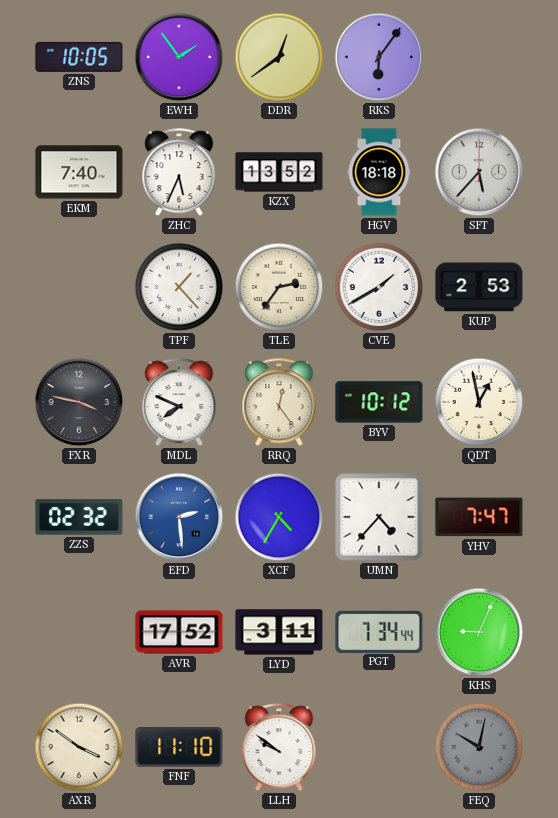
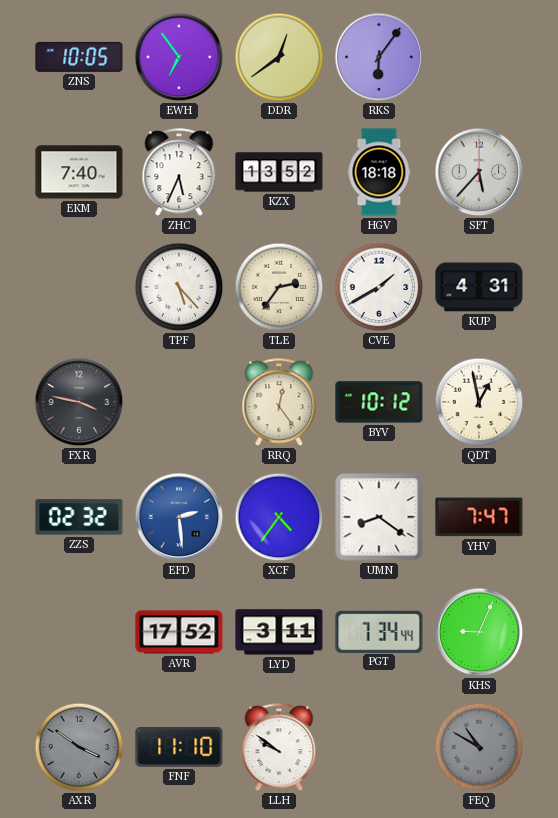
EWH: 1:54 -> 6:54
TPF: 1:23 -> 5:23
KUP: 2:53 -> 4:31
MDL: 7:49 -> none
XCF: 4:35 -> 4:36
UMN: 4:37 -> 8:21
AXR dial: cream -> grey
FEQ: 10:02 -> 10:50
